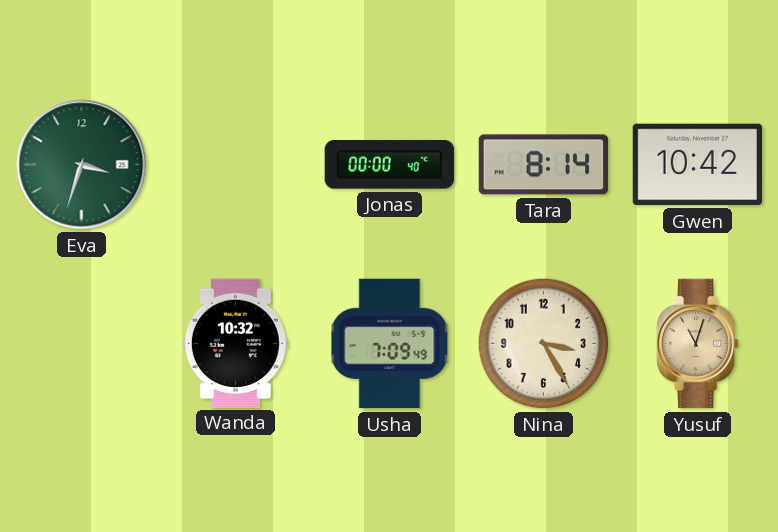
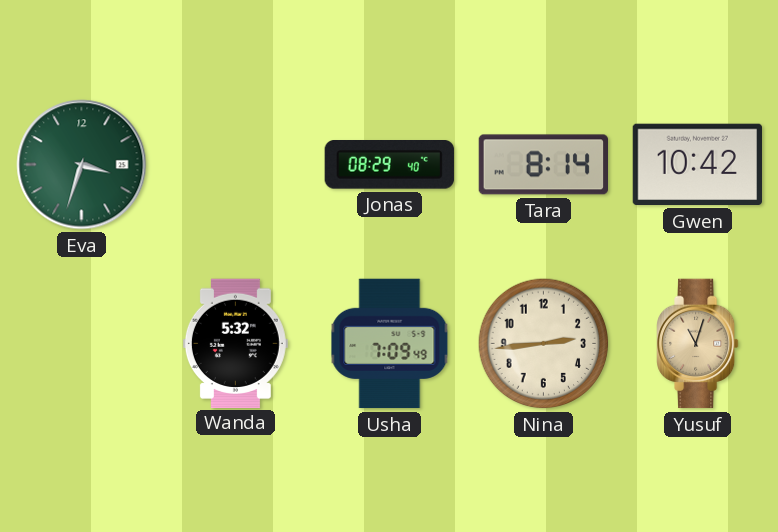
Jonas: 00:00 -> 08:29
Wanda: 10:32 -> 5:32
Nina: 3:25 -> 2:44
